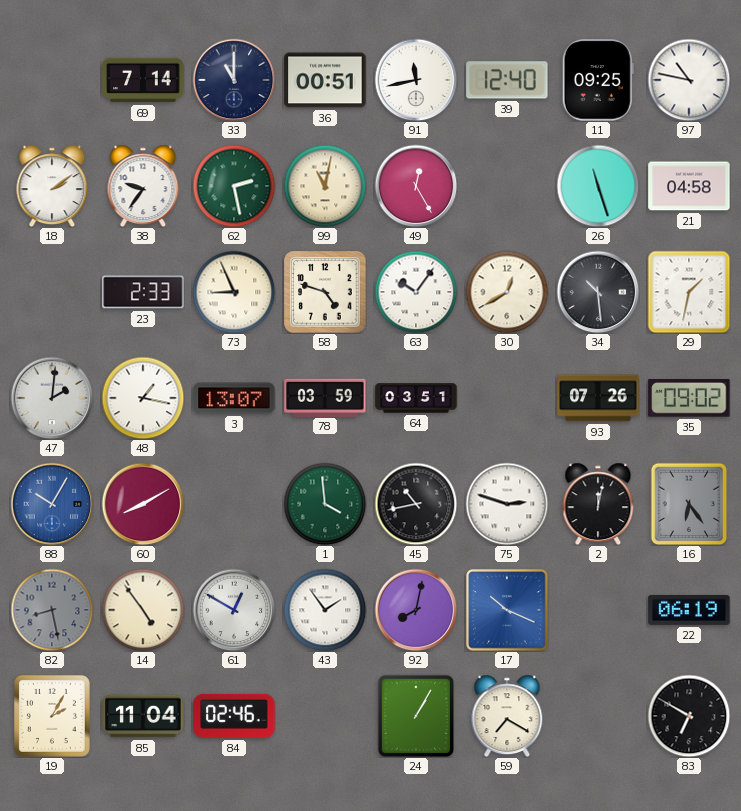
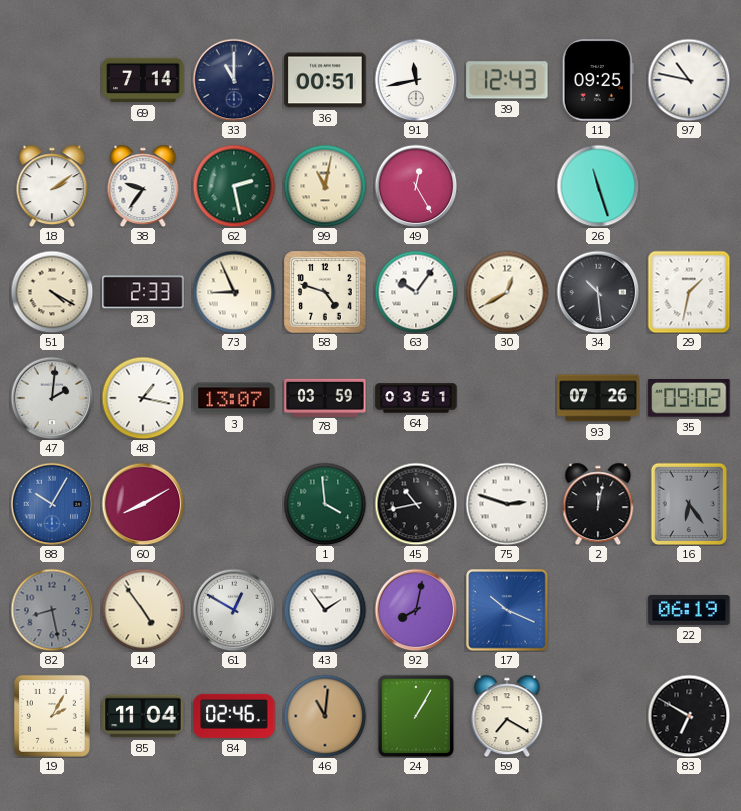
39: 12:40 -> 12:43
21: 04:58 -> none
51: none -> 4:20
46: none -> 11:01
